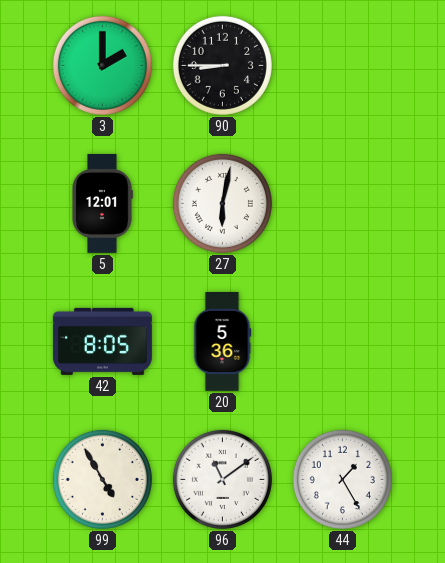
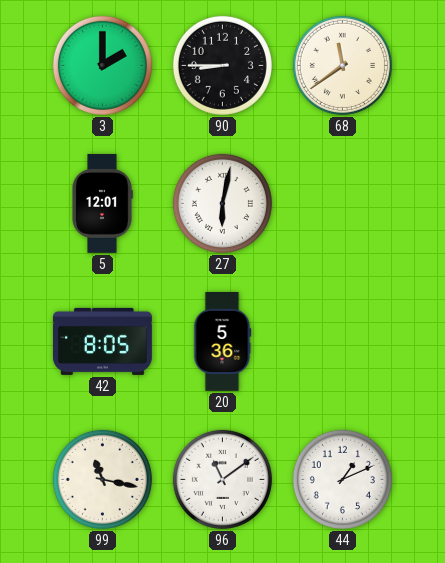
68: none -> 11:39
99: 4:55 -> 11:17
44: 1:25 -> 1:11
